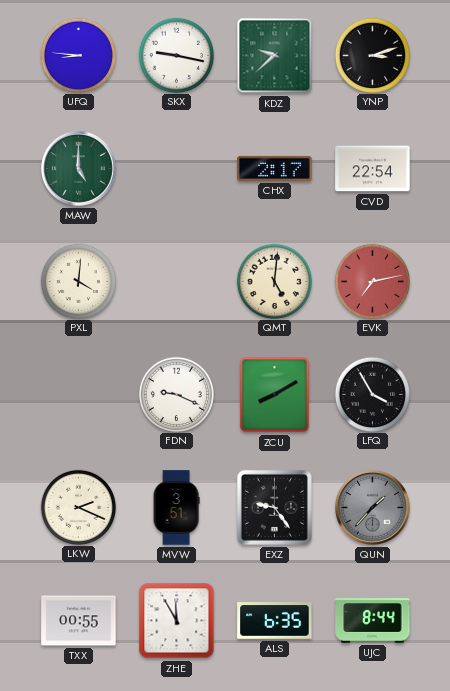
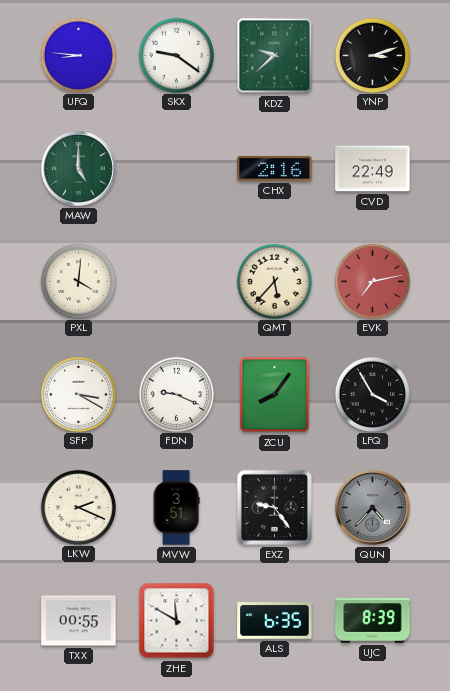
SKX: 9:17 -> 9:21
CHX: 2:17 -> 2:16
CVD: 22:54 -> 22:49
QMT: 5:01 -> 5:37
SFP: none -> 3:20
ZCU: 8:10 -> 8:06
QUN: 1:37 -> 4:37
ZHE: 11:55 -> 11:50
UJC: 8:44 -> 8:39
